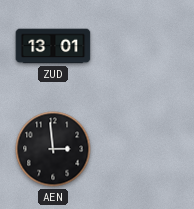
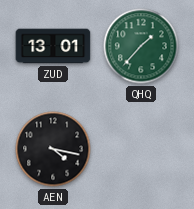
QHQ: none -> 1:37
AEN: 2:59 -> 4:17
